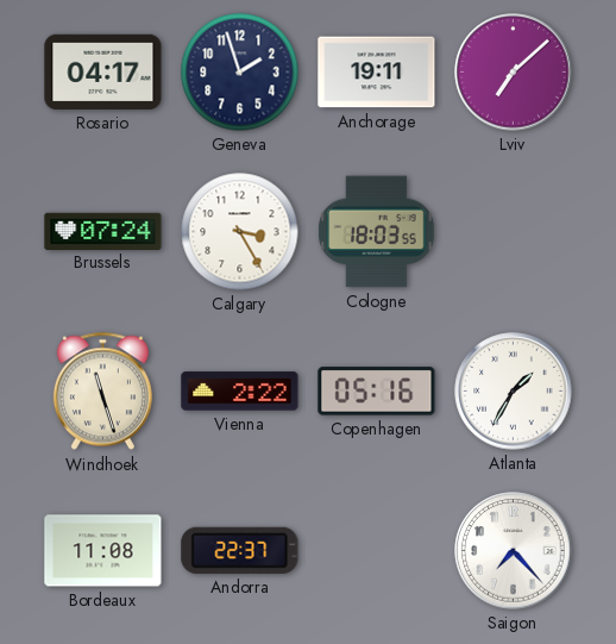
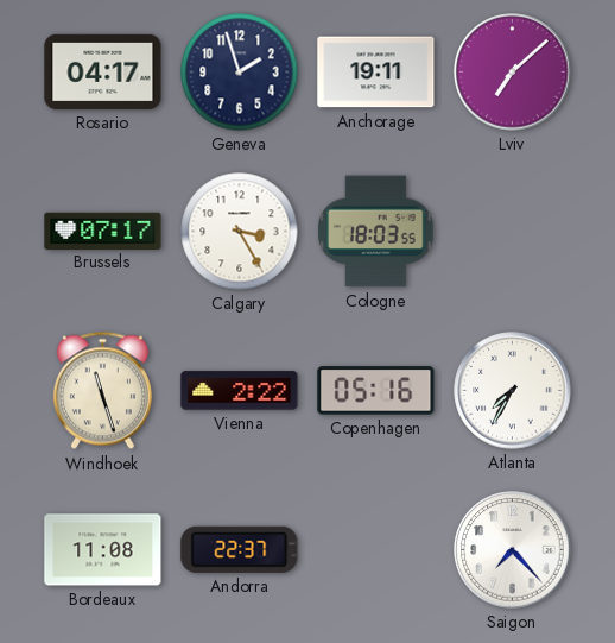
Brussels: 07:24 -> 07:17
Atlanta: 1:35 -> 7:35
